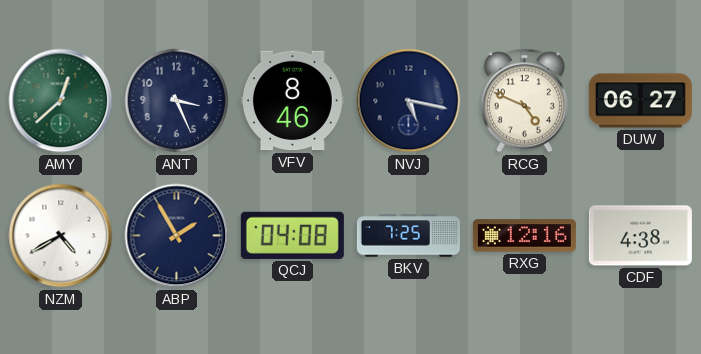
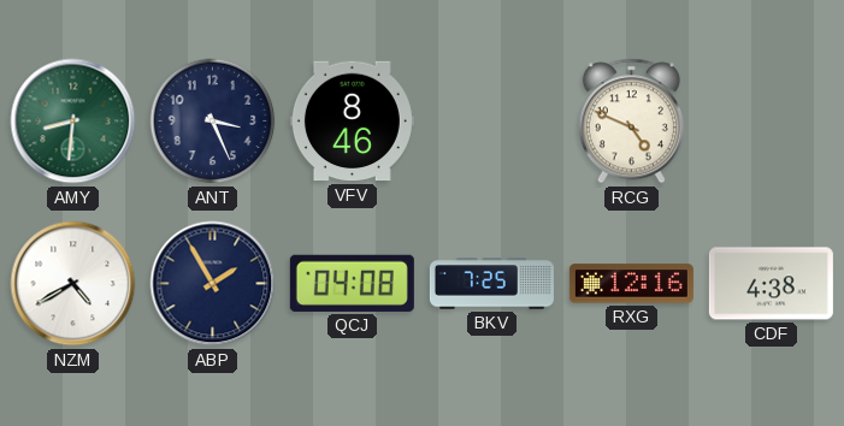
AMY: 12:38 -> 8:31
NVJ: 5:17 -> none
DUW: 06:27 -> none
